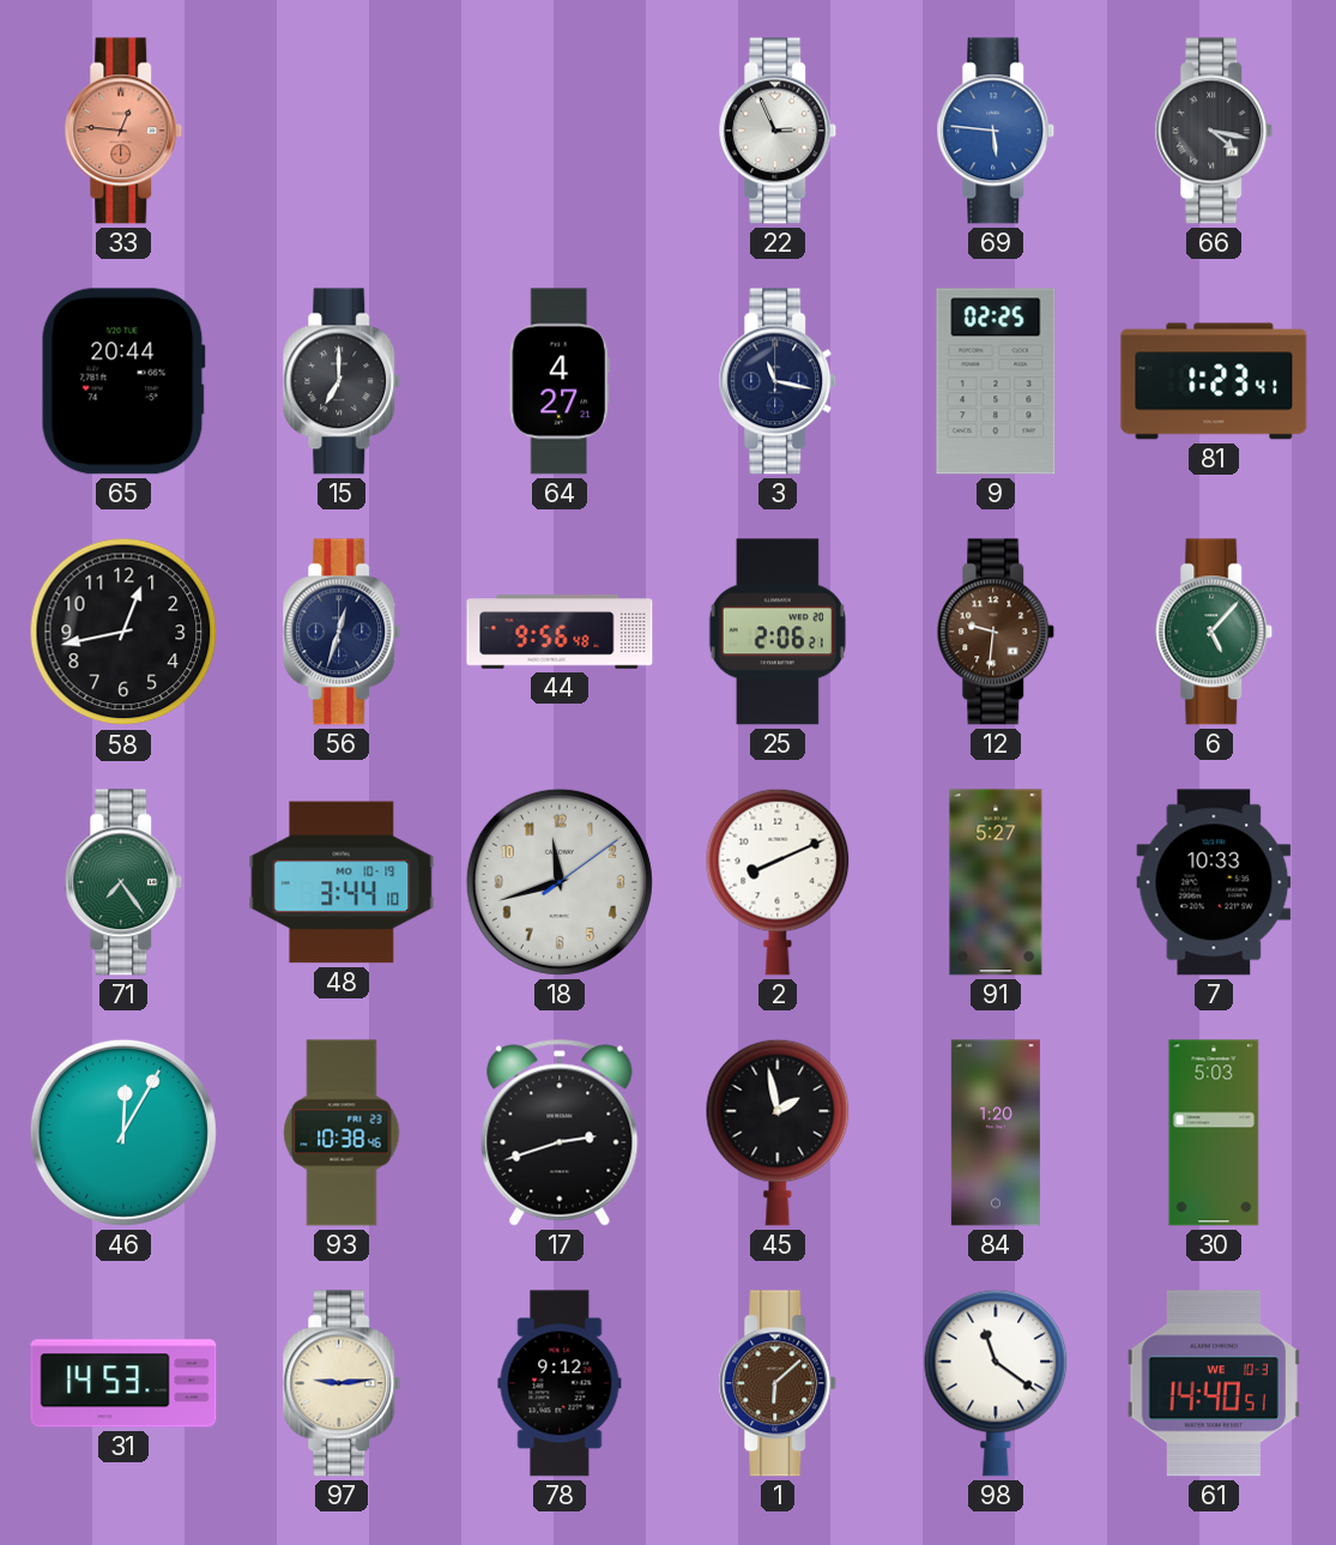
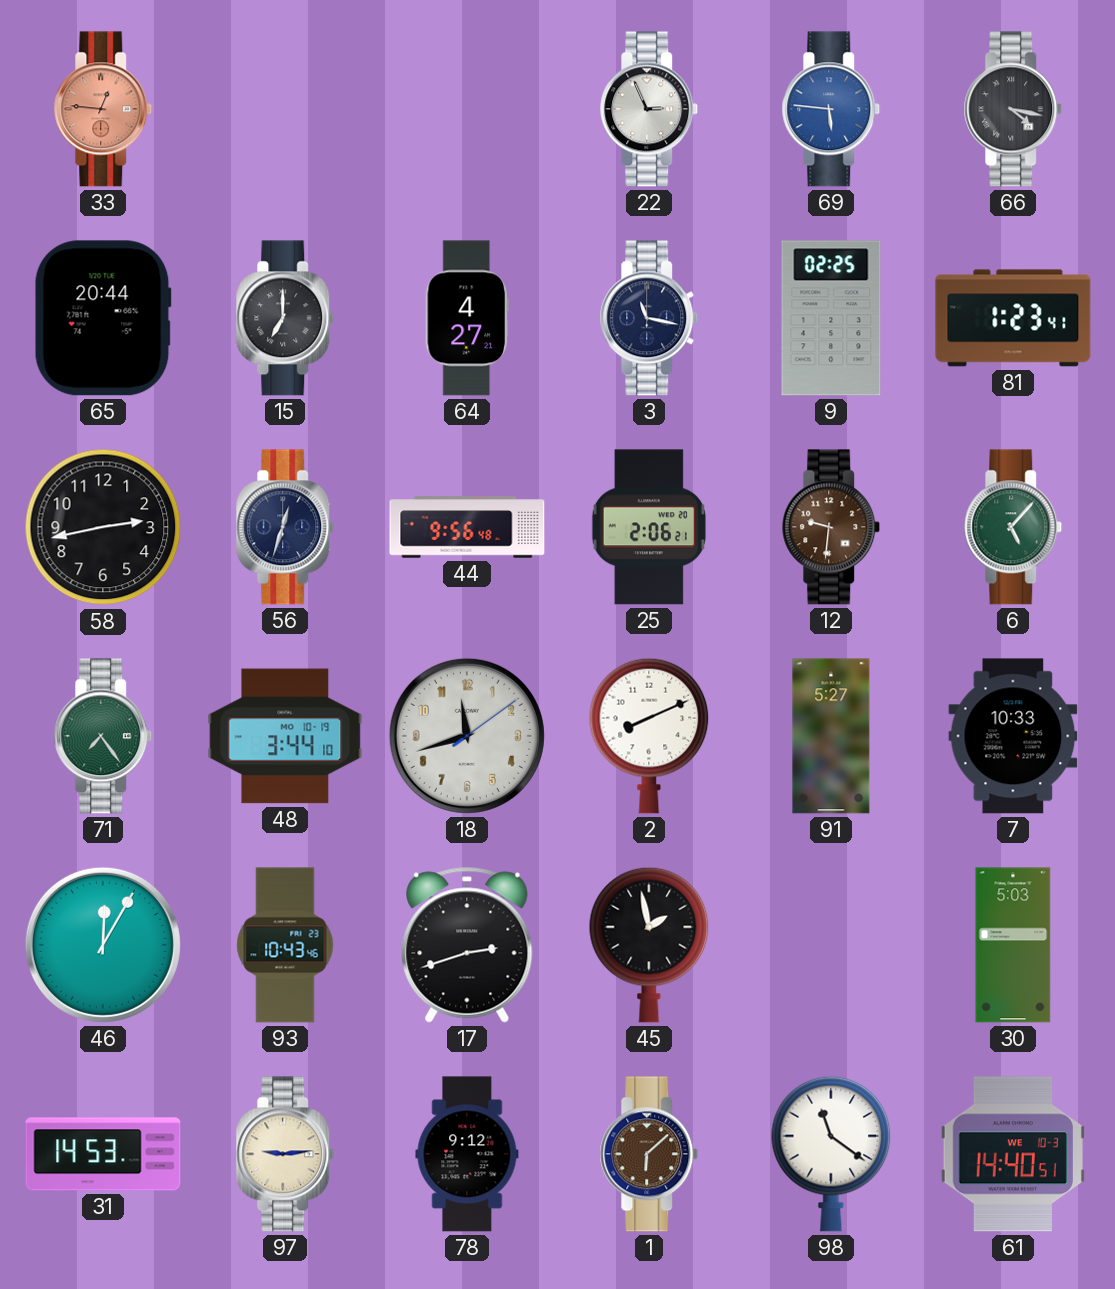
58: 12:43 -> 2:43
93: 10:38 -> 10:43
84: 1:20 -> none
